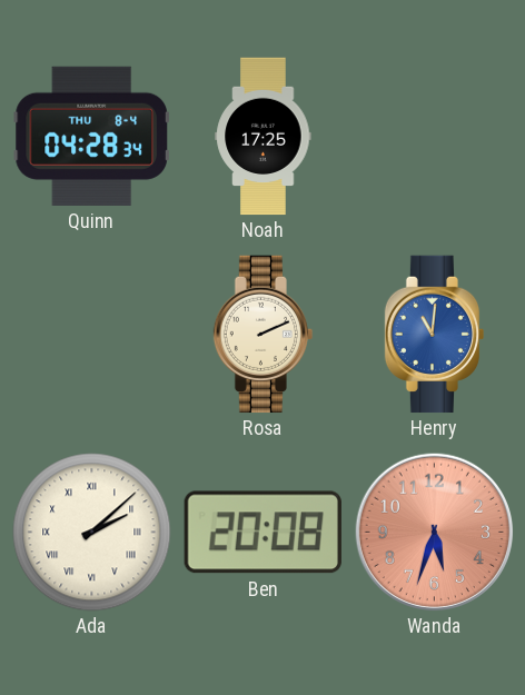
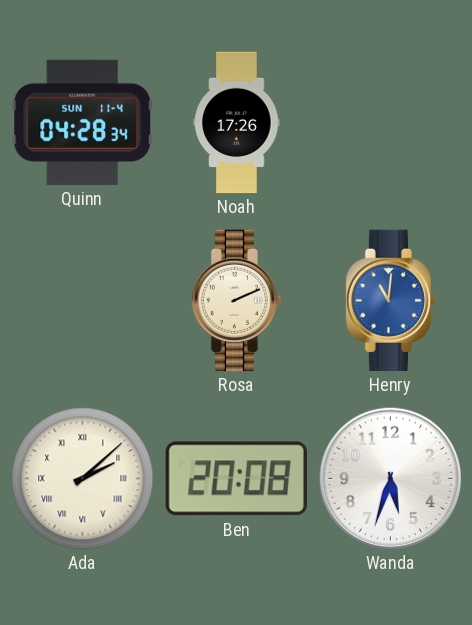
Quinn date: THU 8-4 -> SUN 11-4
Noah: 17:25 -> 17:26
Wanda dial: salmon -> white
